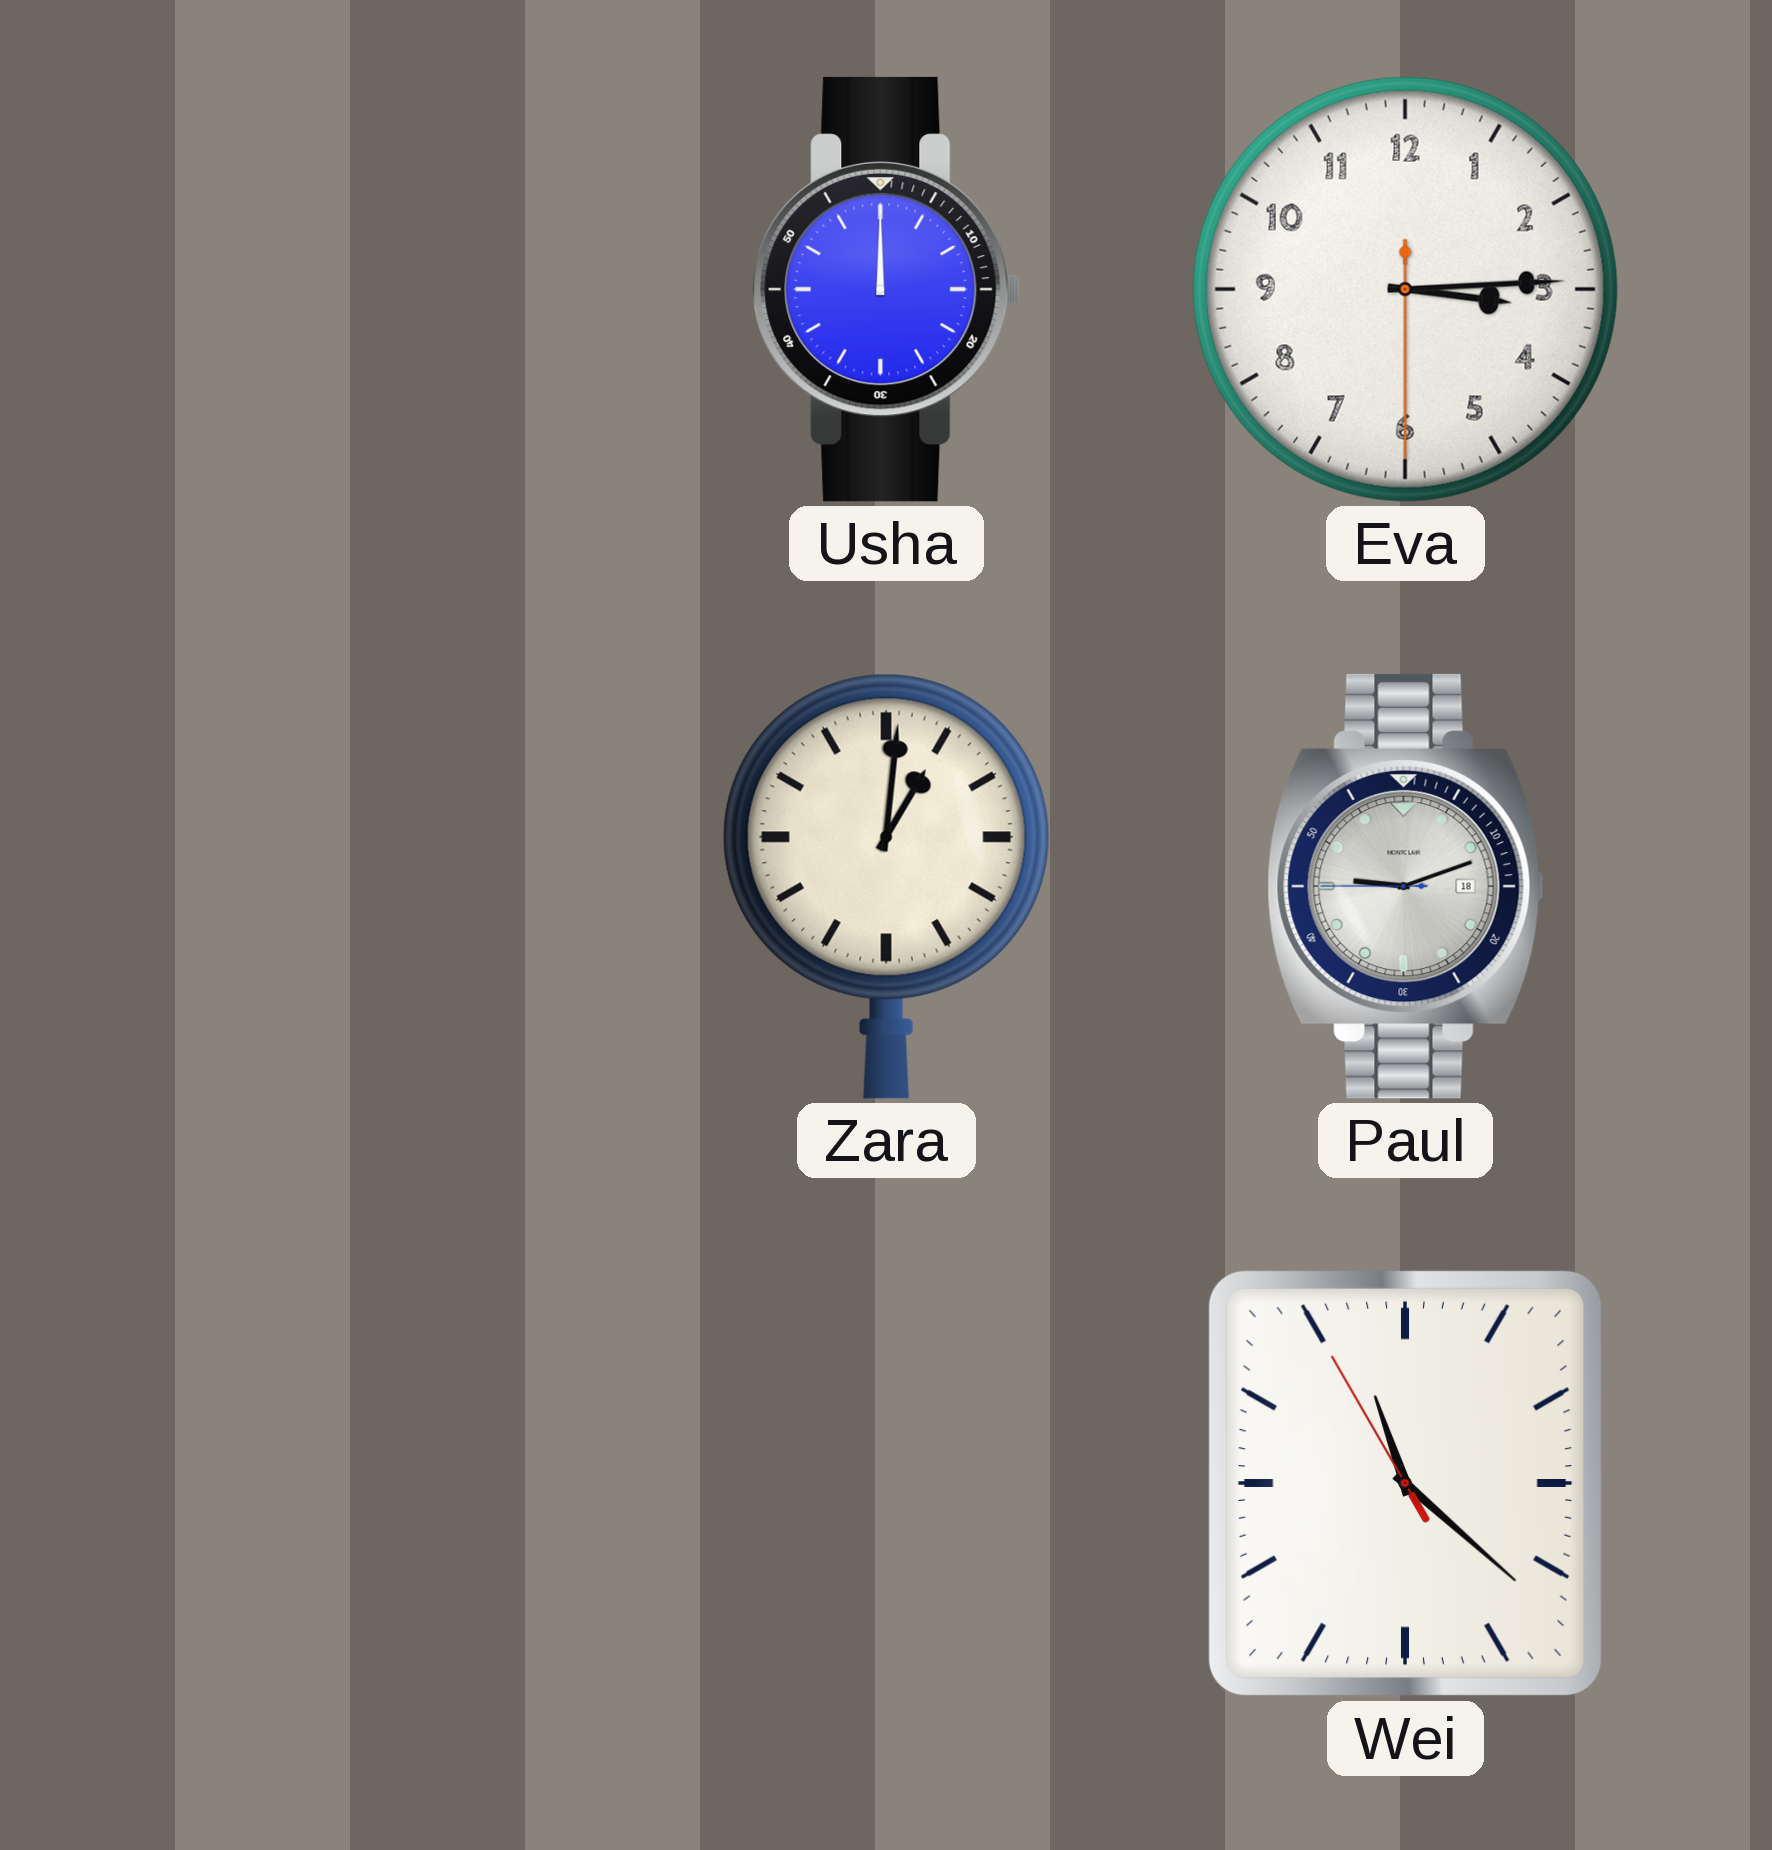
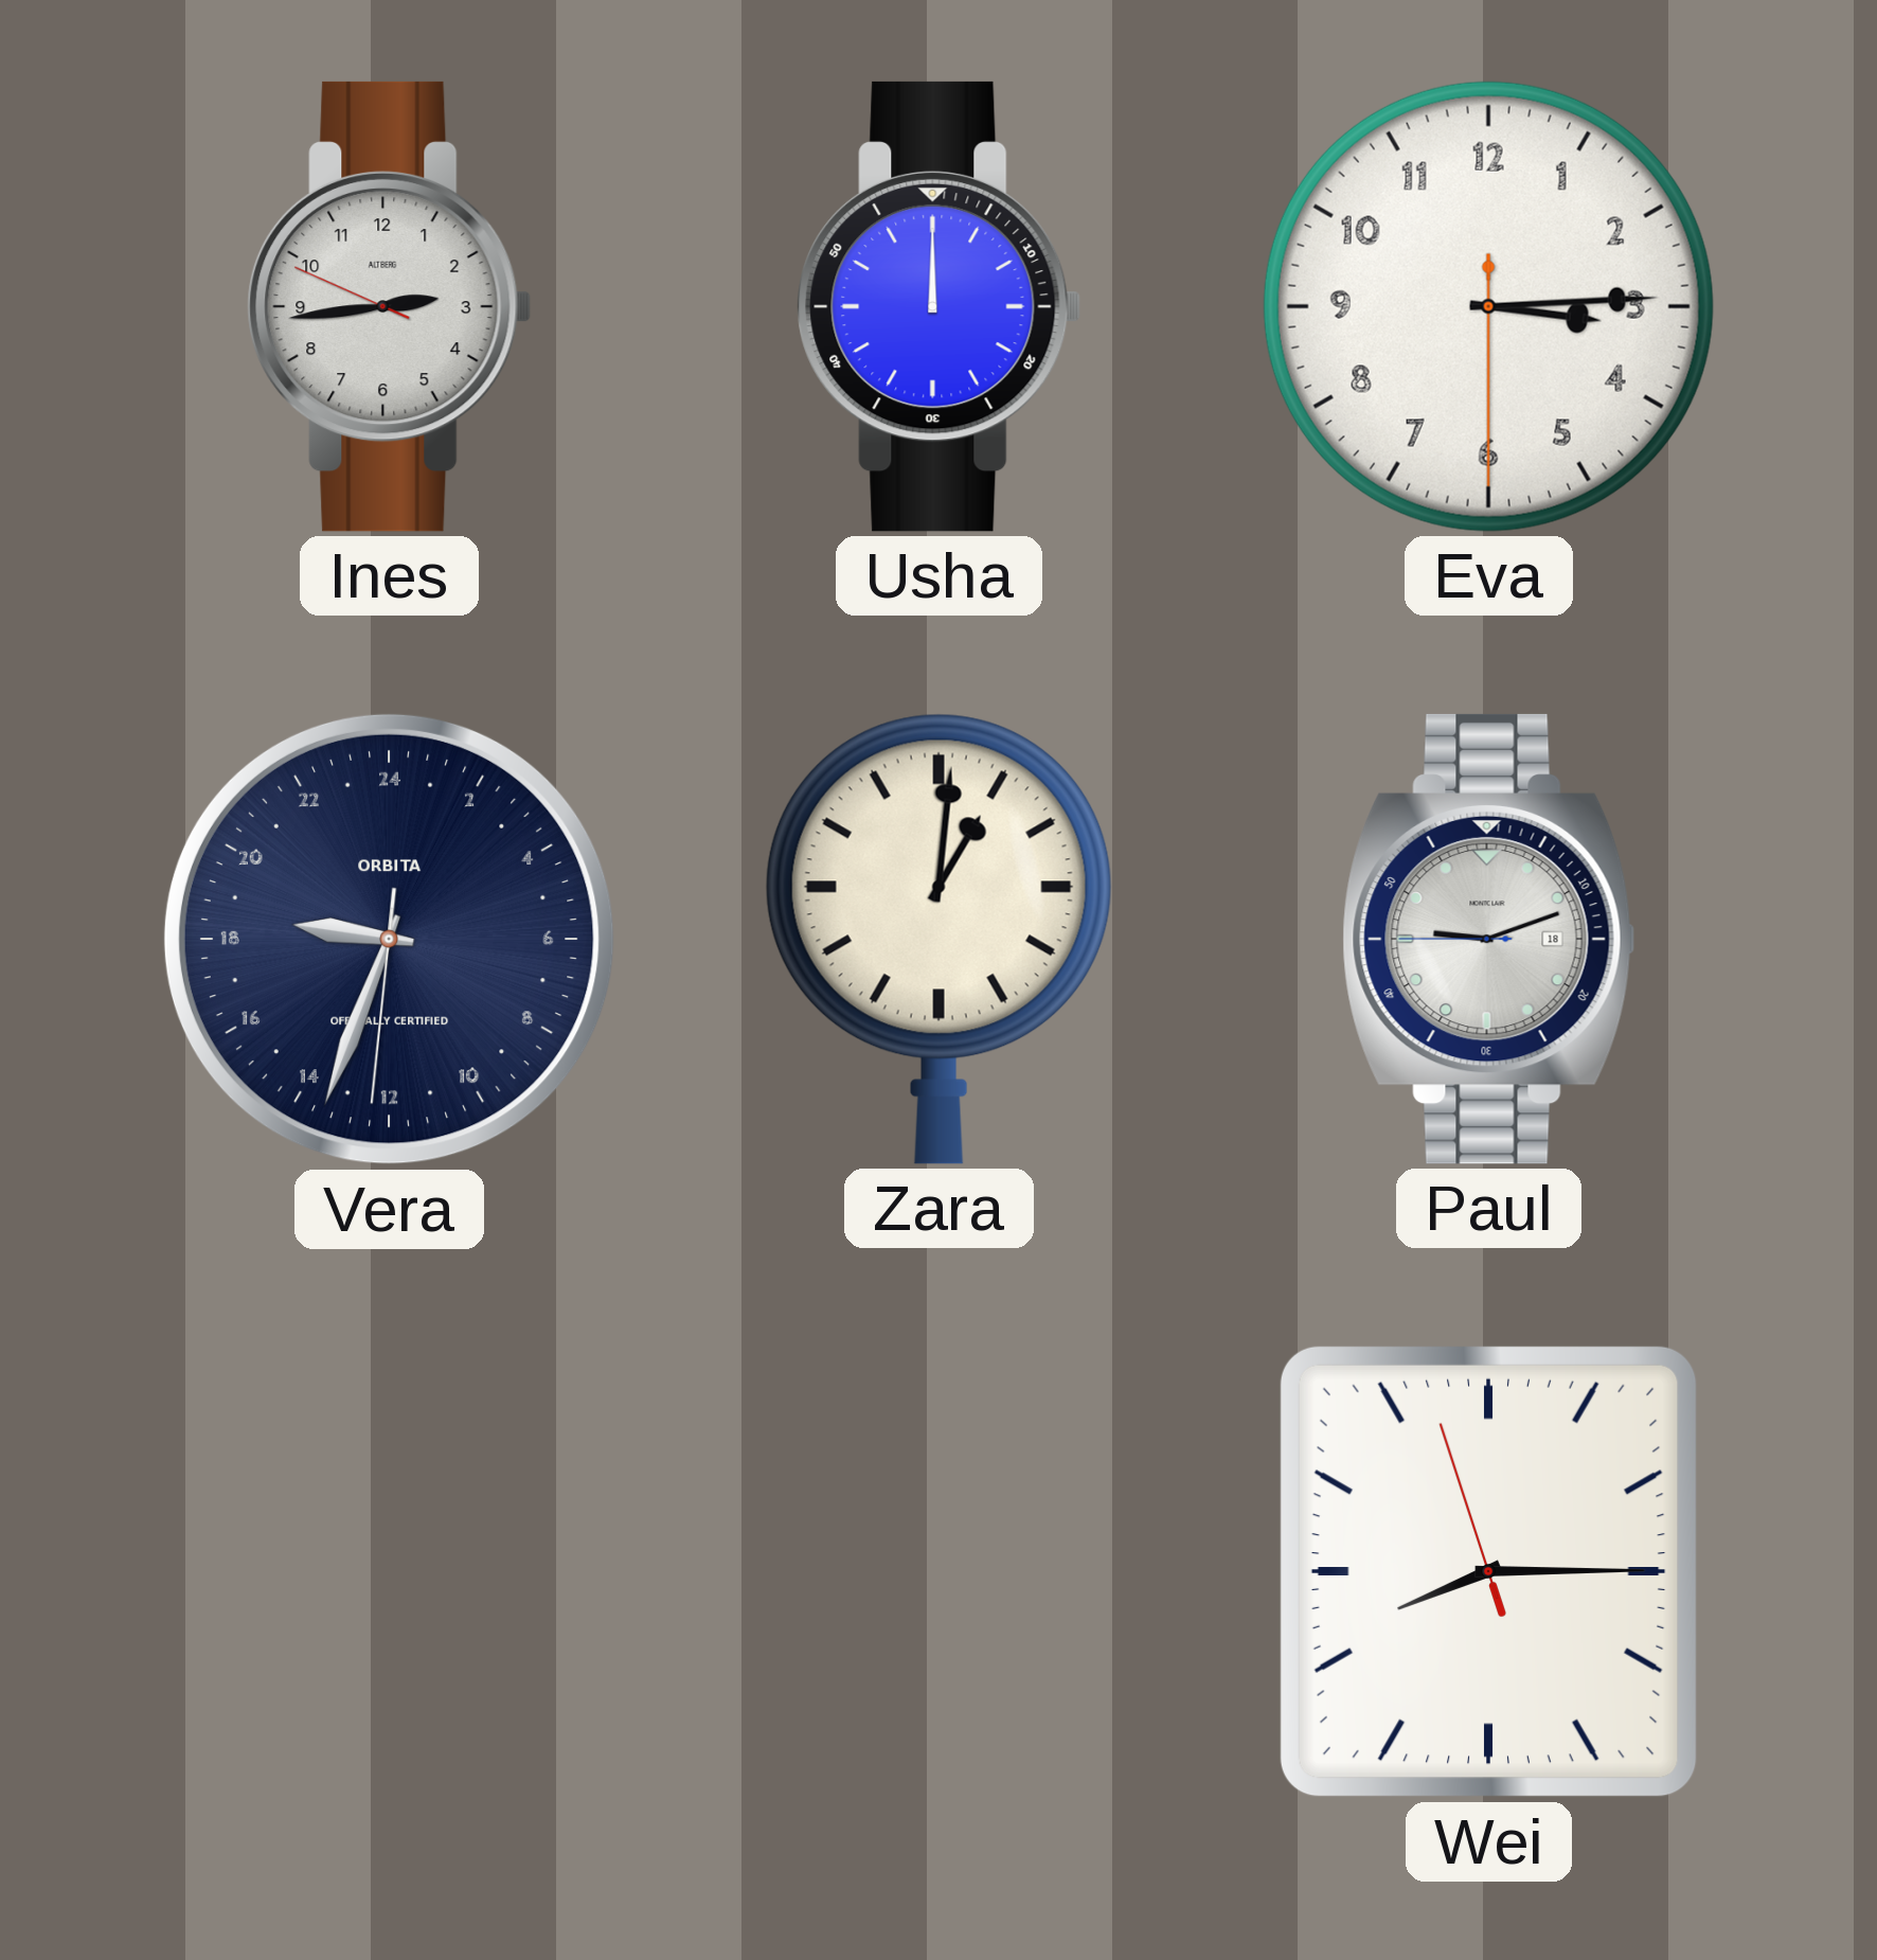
Ines: none -> 2:43
Vera: none -> 18:33
Wei: 11:21 -> 8:14
